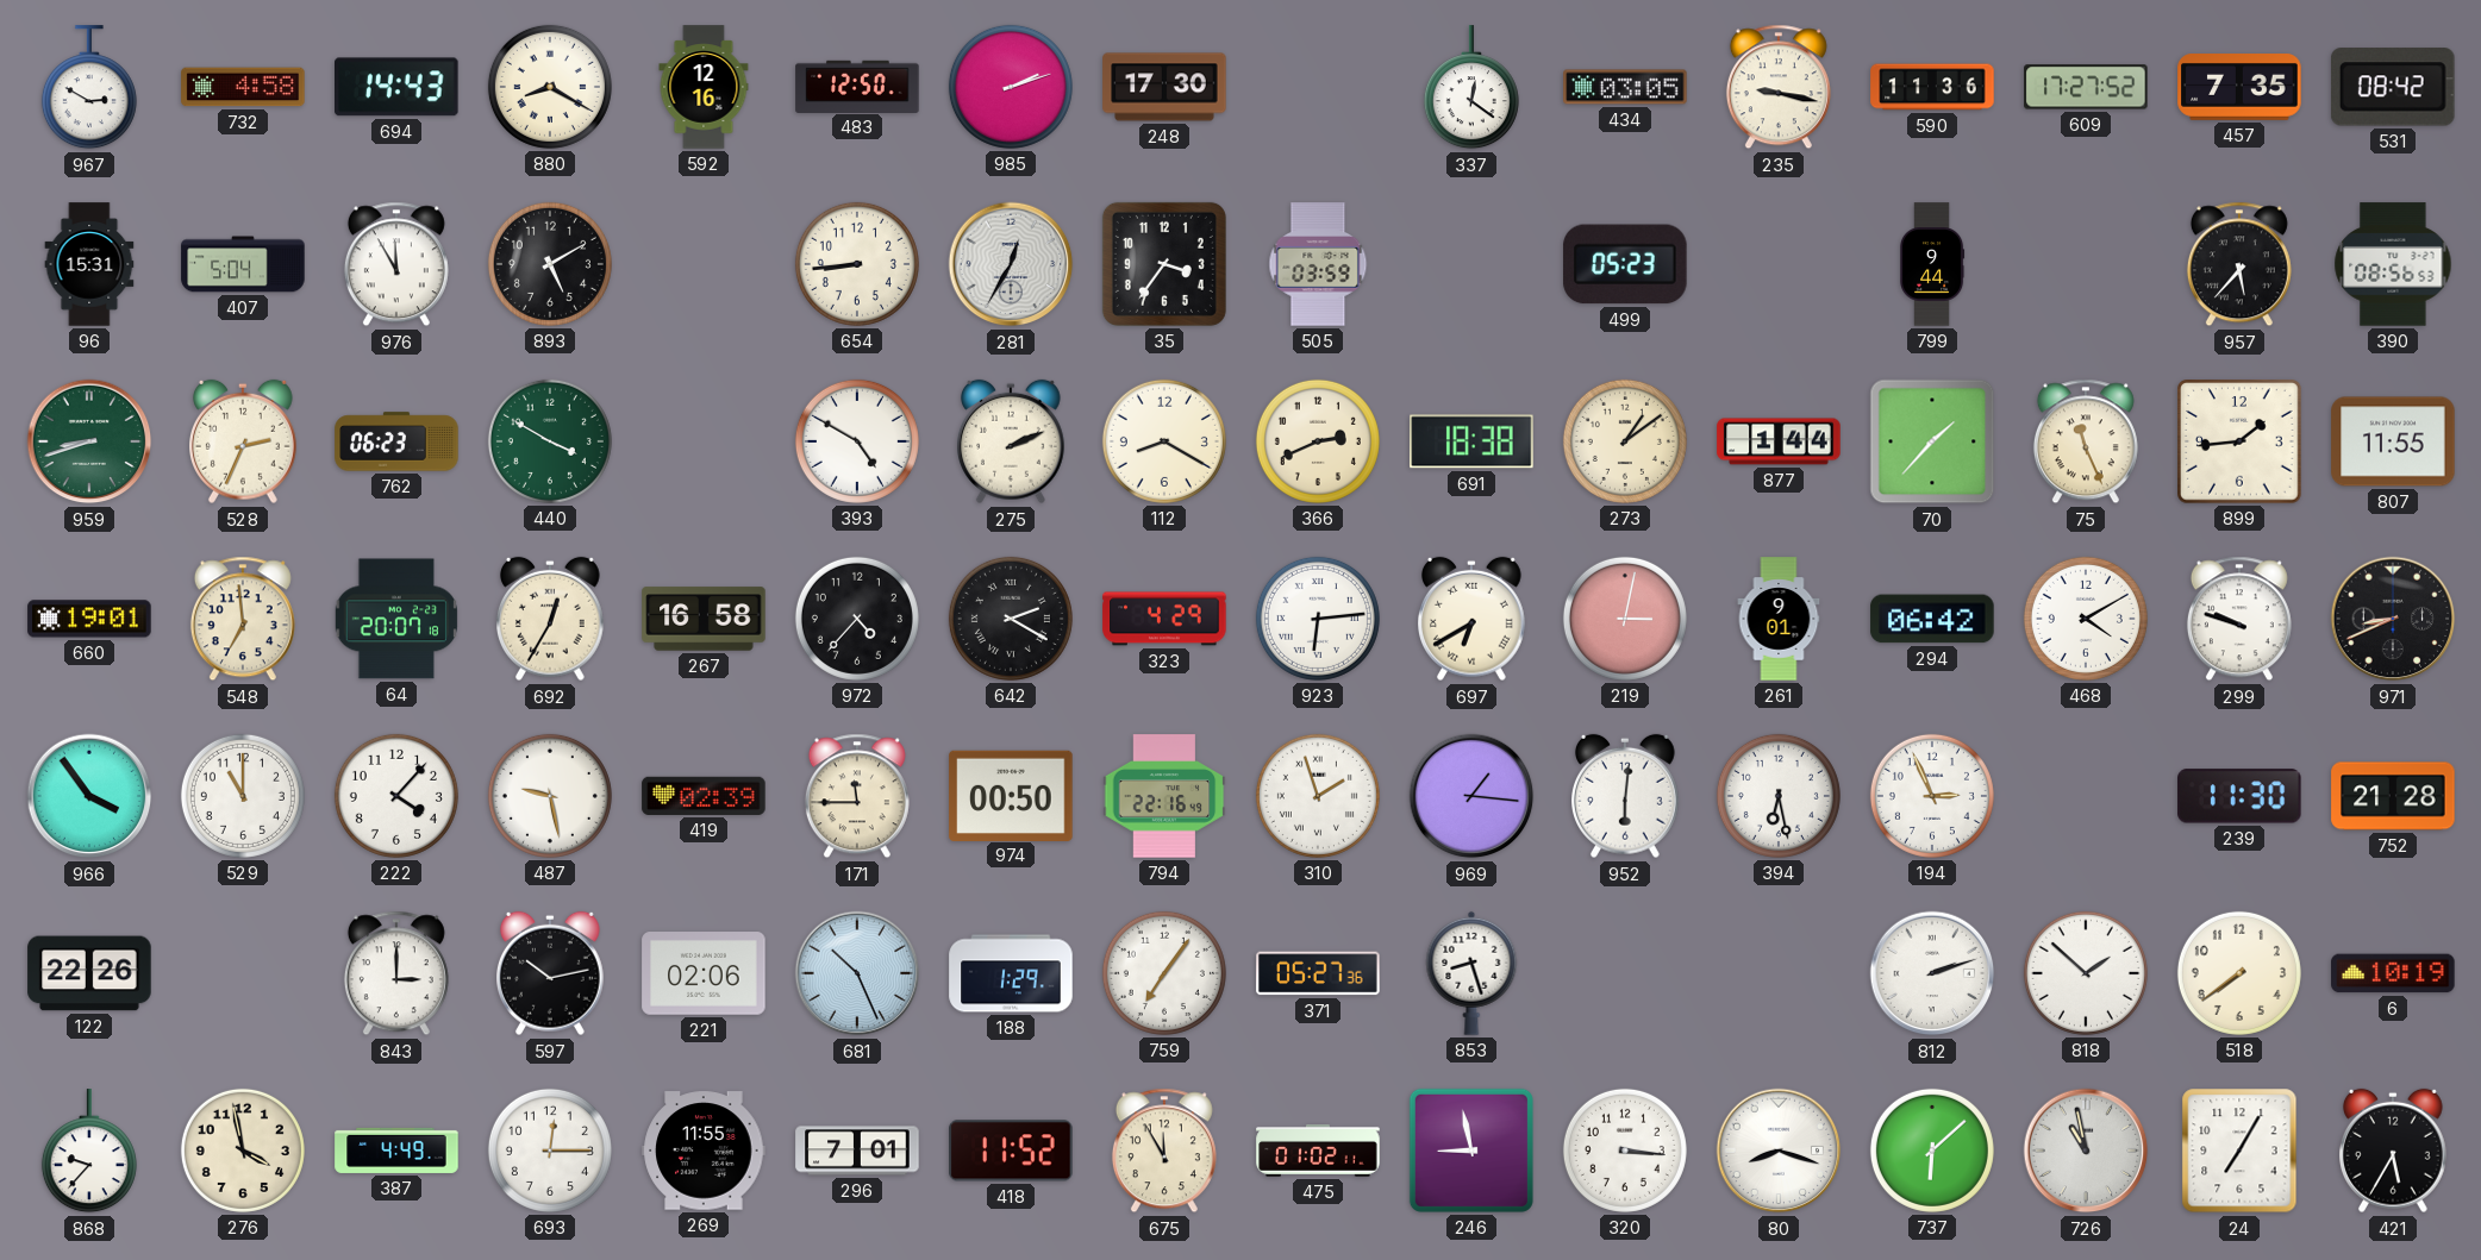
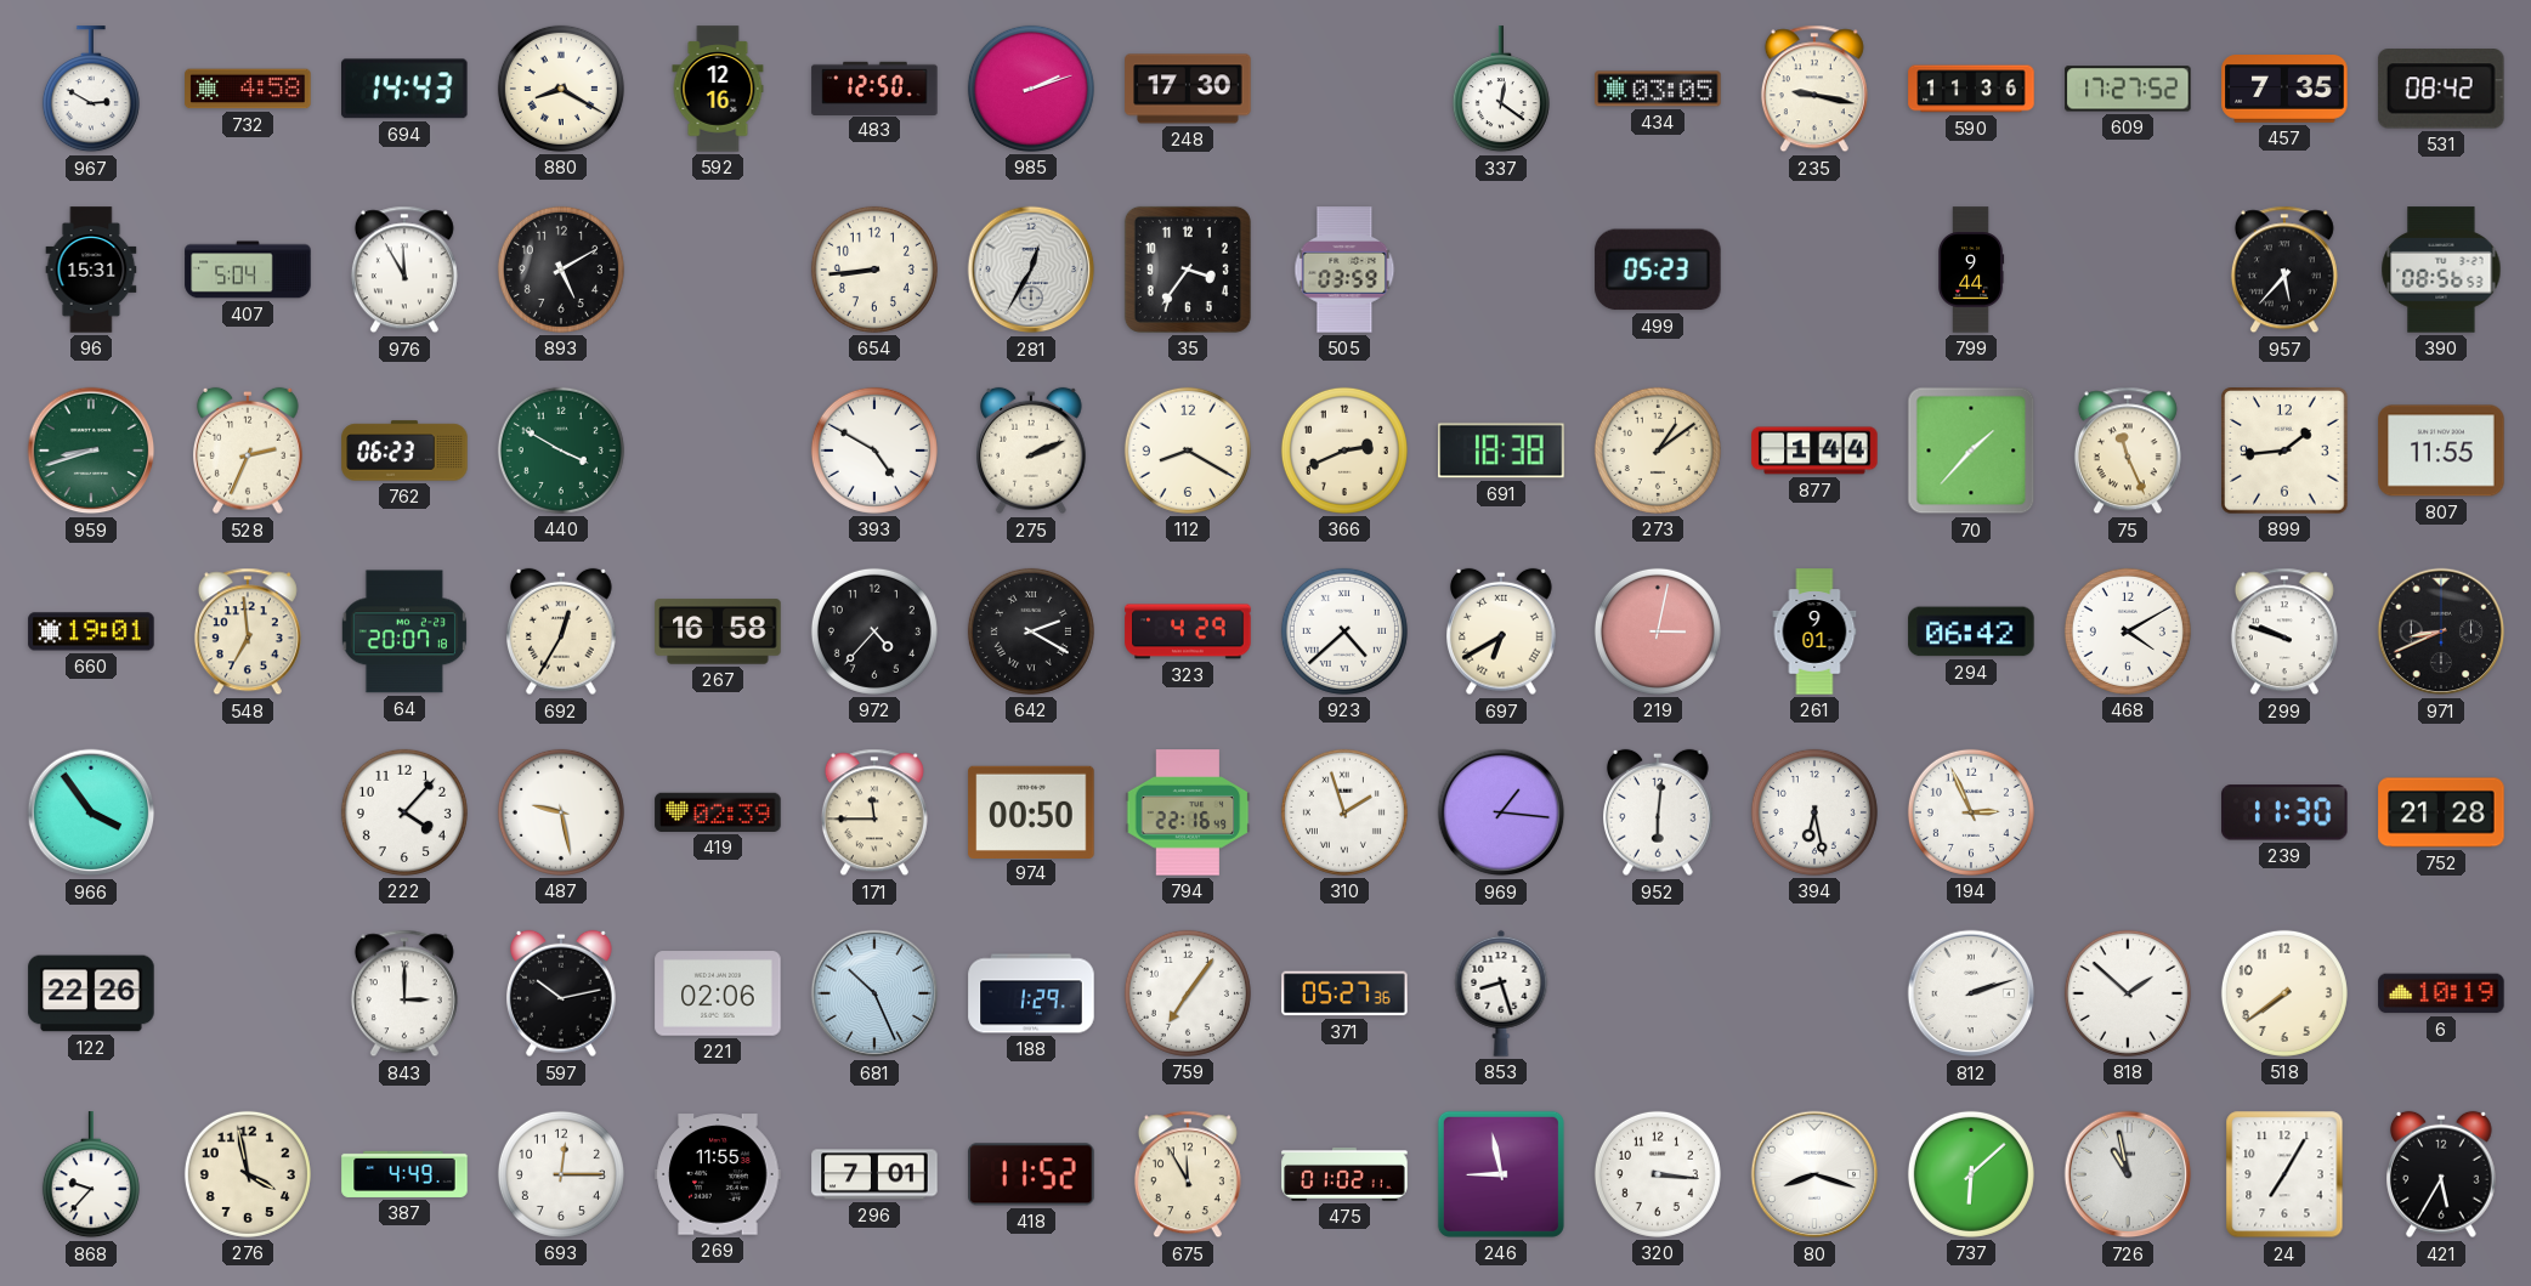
923: 6:14 -> 4:38
529: 11:00 -> none
